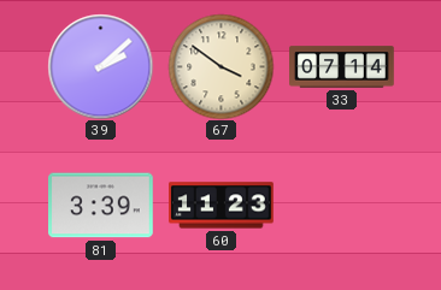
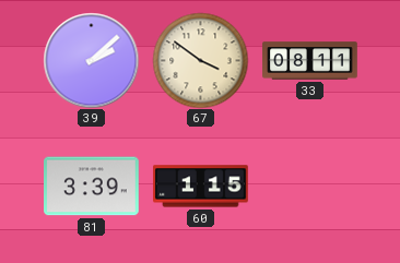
33: 07:14 -> 08:11
60: 11:23 -> 1:15
